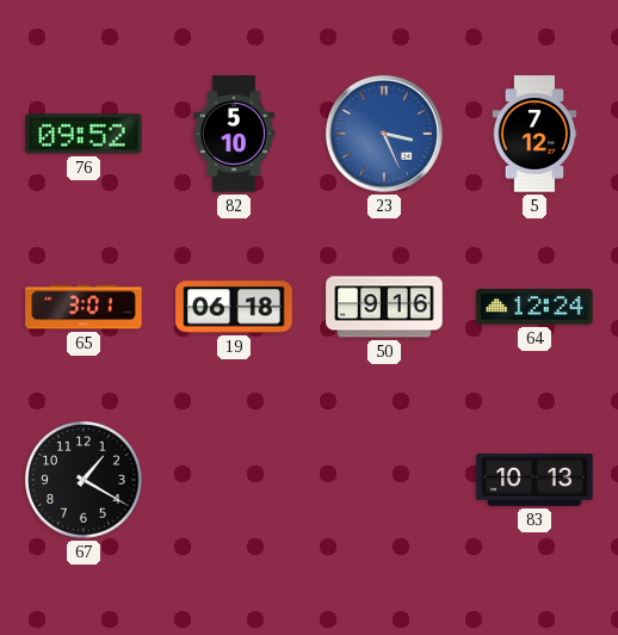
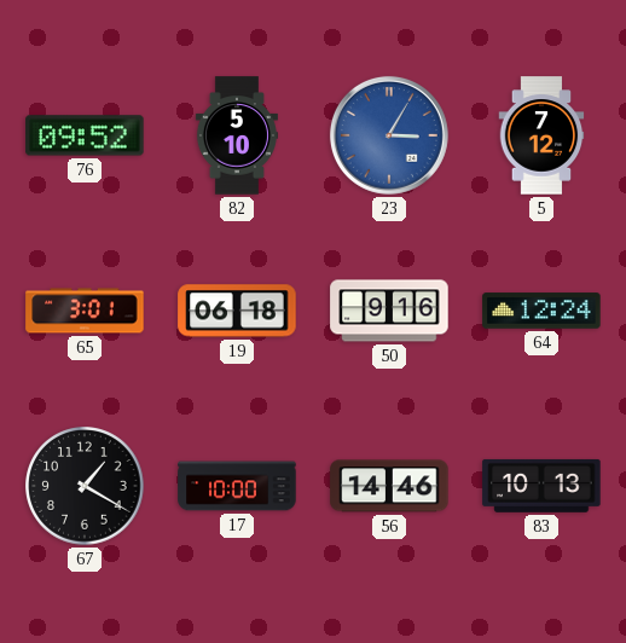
23: 3:26 -> 3:05
17: none -> 10:00
56: none -> 14:46
